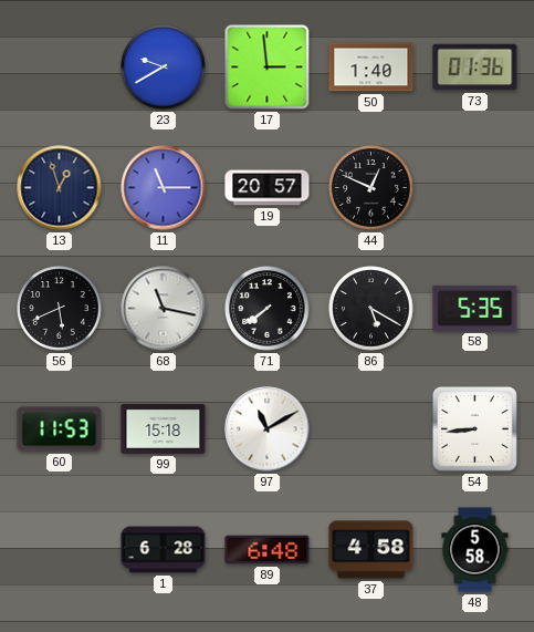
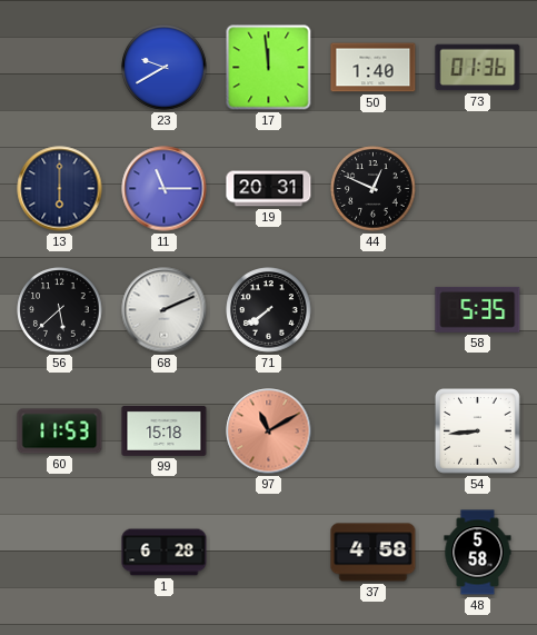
17: 2:59 -> 11:59
13: 12:57 -> 6:00
19: 20:57 -> 20:31
56: 5:41 -> 5:38
68: 11:17 -> 2:11
86: 5:20 -> none
97 dial: white -> salmon
89: 6:48 -> none
